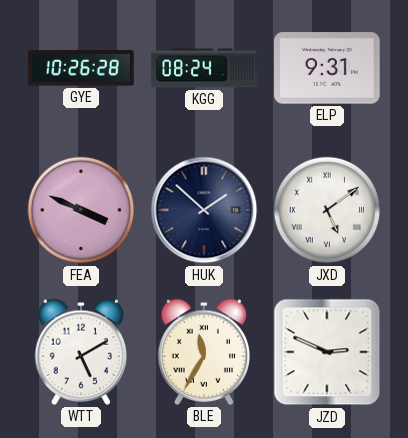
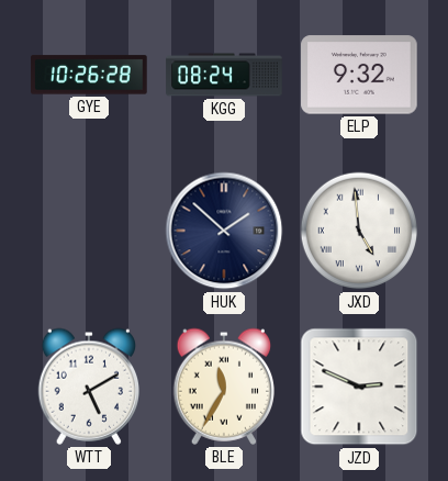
ELP: 9:31 -> 9:32
FEA: 3:49 -> none
JXD: 5:09 -> 4:59
